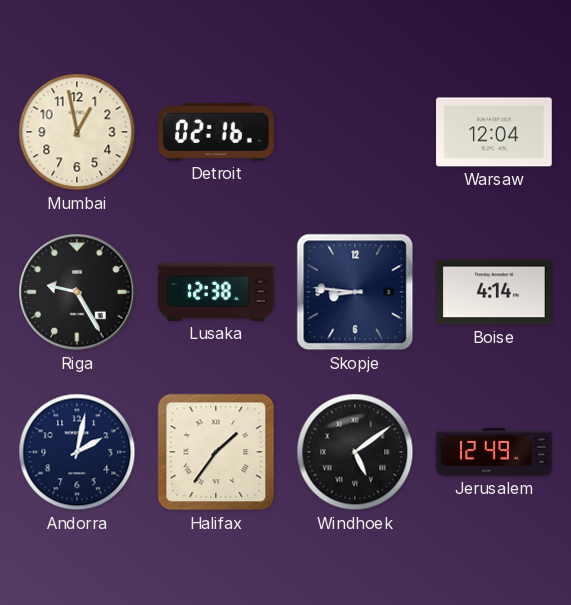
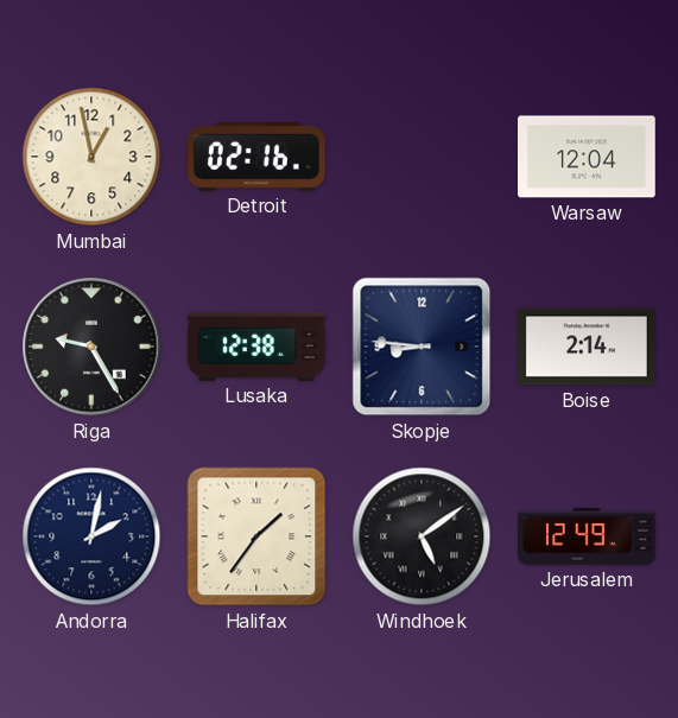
Boise: 4:14 -> 2:14
